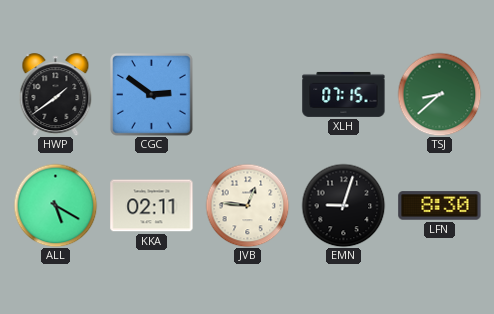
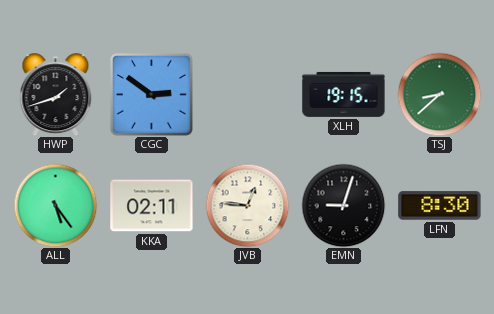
HWP: 1:39 -> 1:42
XLH: 07:15 -> 19:15
ALL: 5:20 -> 5:24
